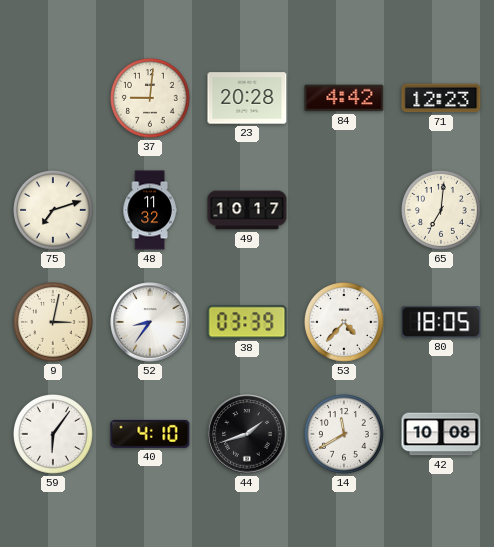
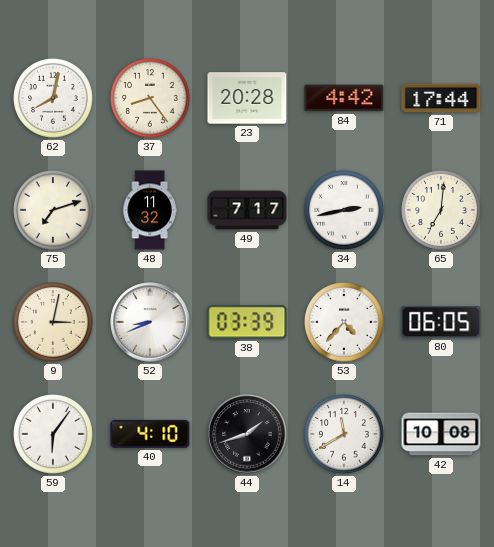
62: none -> 8:02
37: 9:01 -> 8:24
71: 12:23 -> 17:44
49: 10:17 -> 7:17
34: none -> 2:43
52: 8:36 -> 8:41
80: 18:05 -> 06:05
